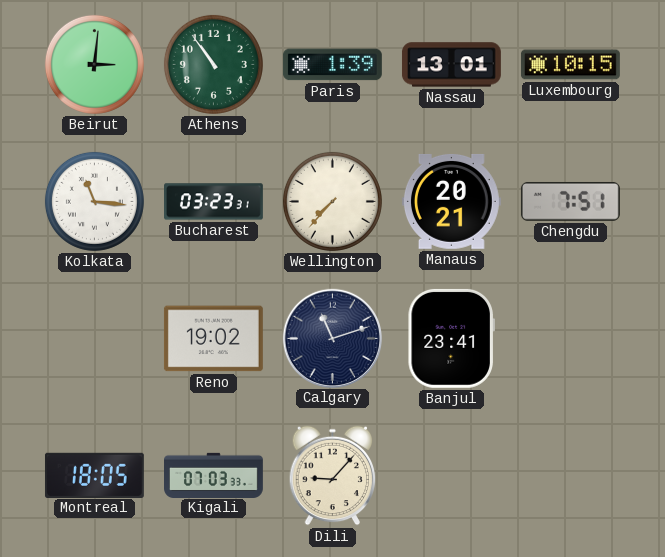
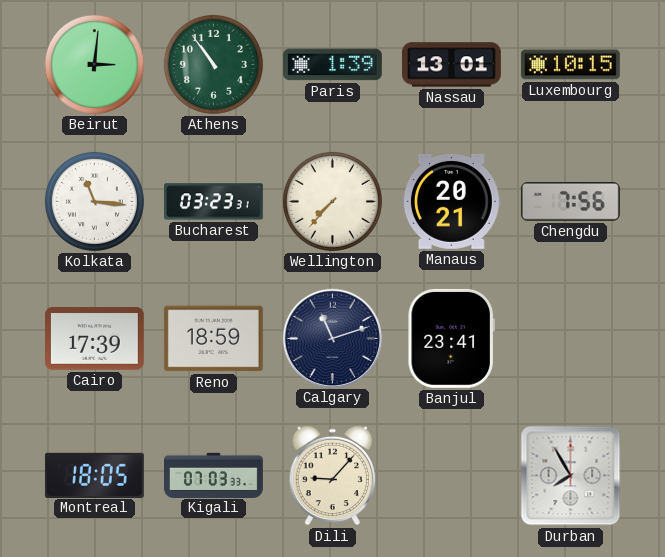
Chengdu: 7:51 -> 7:56
Cairo: none -> 17:39
Reno: 19:02 -> 18:59
Durban: none -> 7:55
